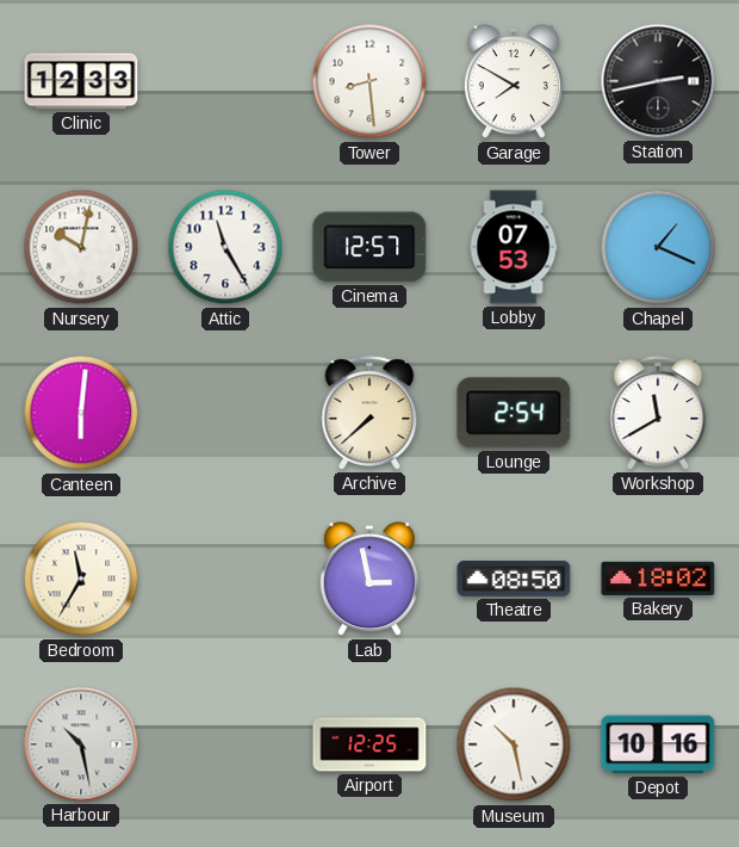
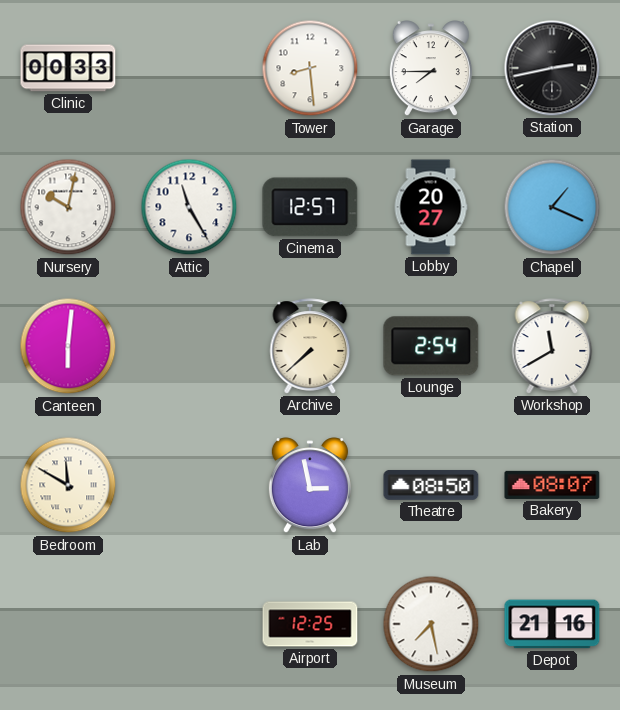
Clinic: 12:33 -> 00:33
Garage: 7:50 -> 7:45
Lobby: 07:53 -> 20:27
Bedroom: 11:35 -> 11:50
Bakery: 18:02 -> 08:07
Harbour: 10:28 -> none
Museum: 10:28 -> 7:28
Depot: 10:16 -> 21:16
